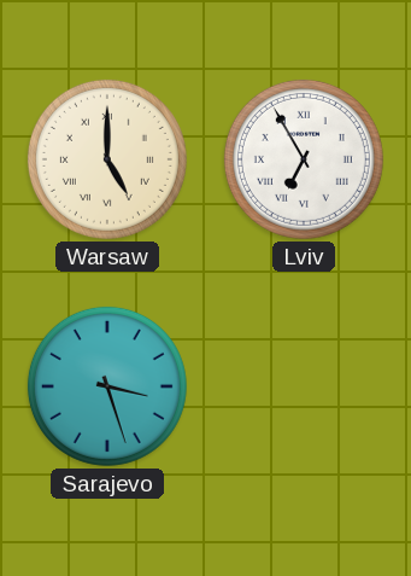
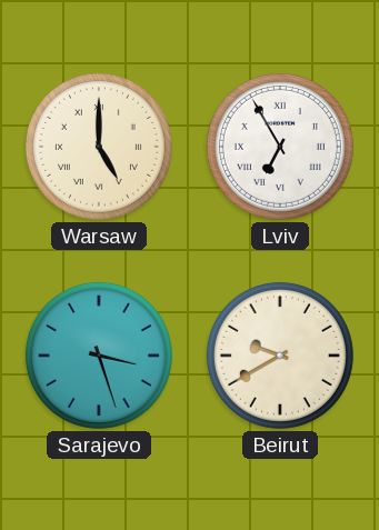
Beirut: none -> 9:40
